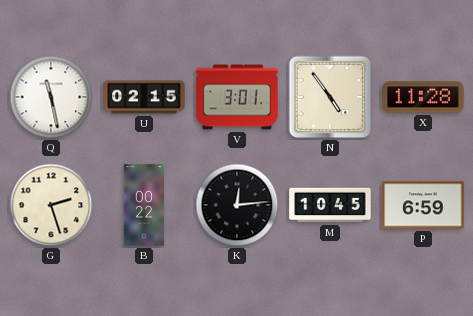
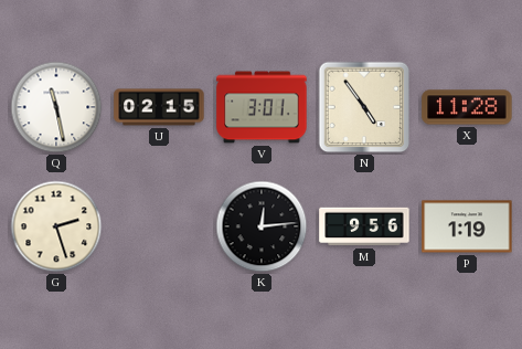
B: 00:22 -> none
M: 10:45 -> 9:56
P: 6:59 -> 1:19
